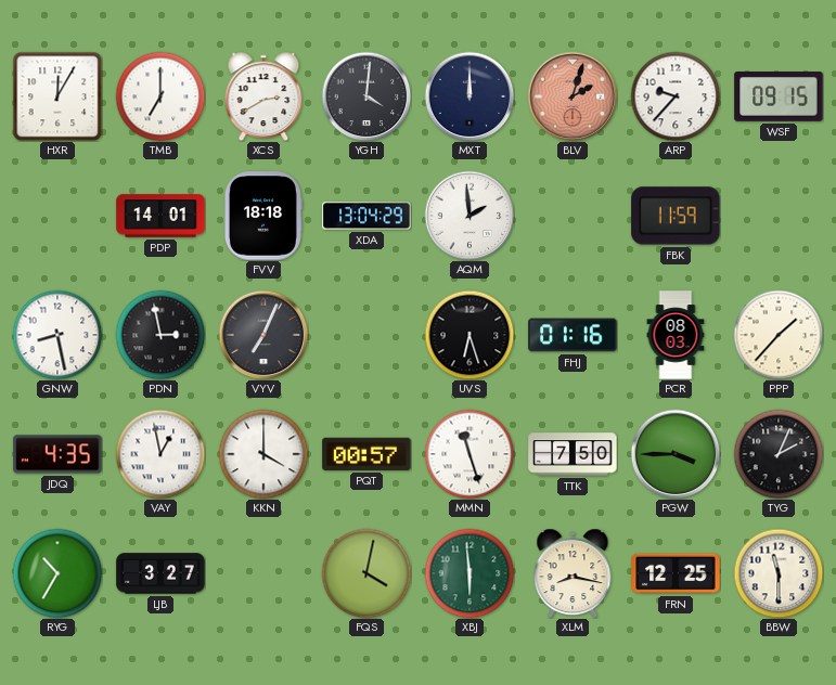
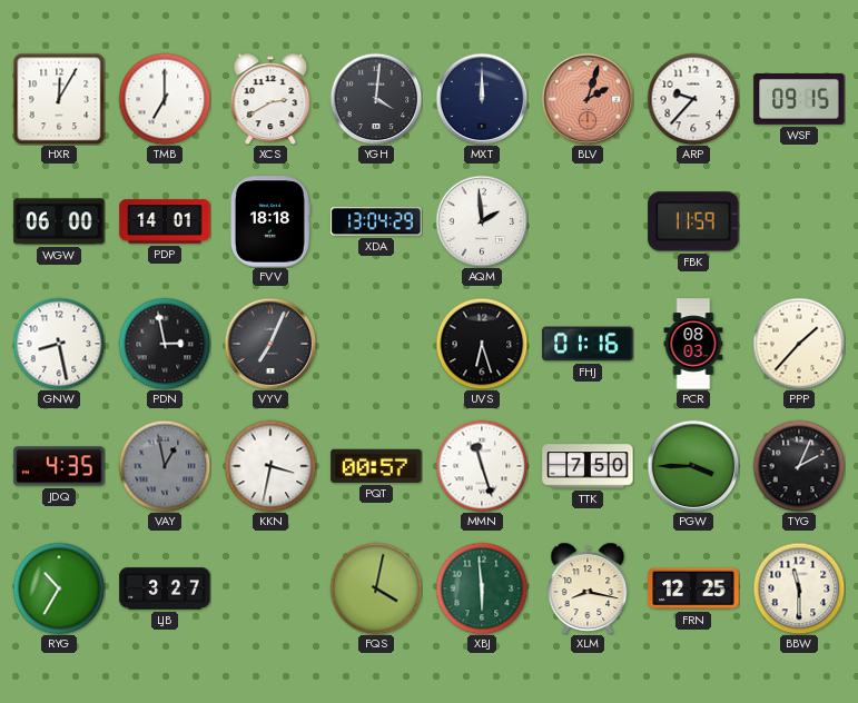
WGW: none -> 06:00
VAY dial: white -> grey
KKN: 4:00 -> 3:32
